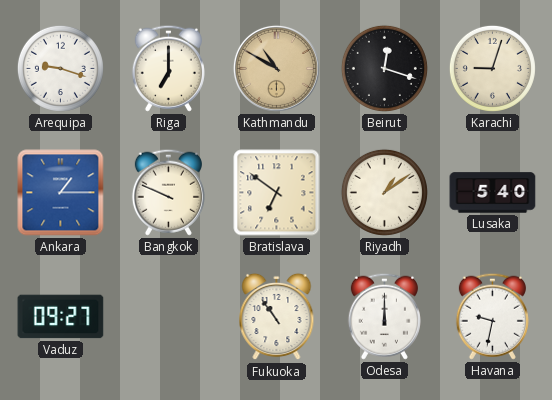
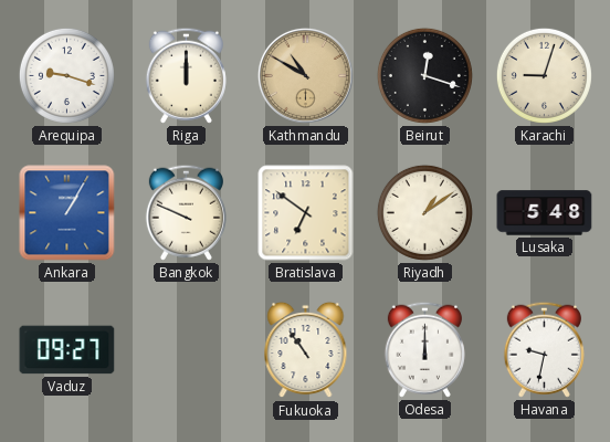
Riga: 7:00 -> 12:00
Ankara: 1:15 -> 1:05
Lusaka: 5:40 -> 5:48
